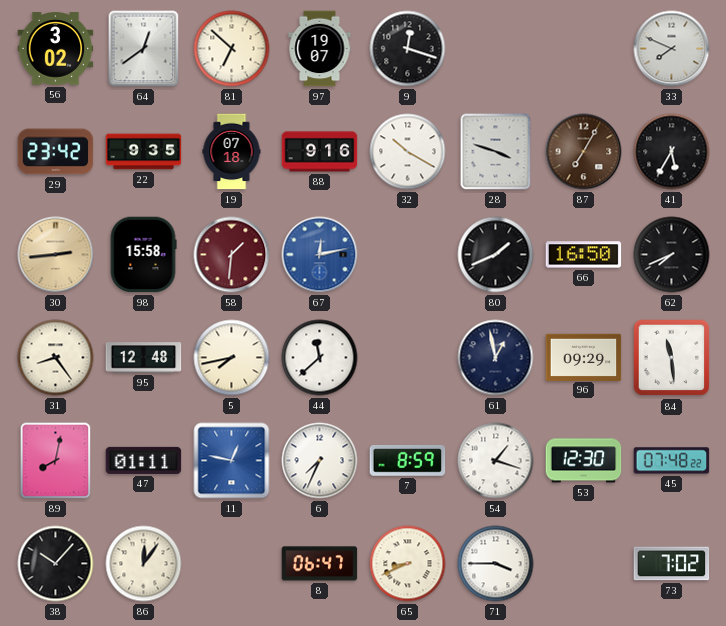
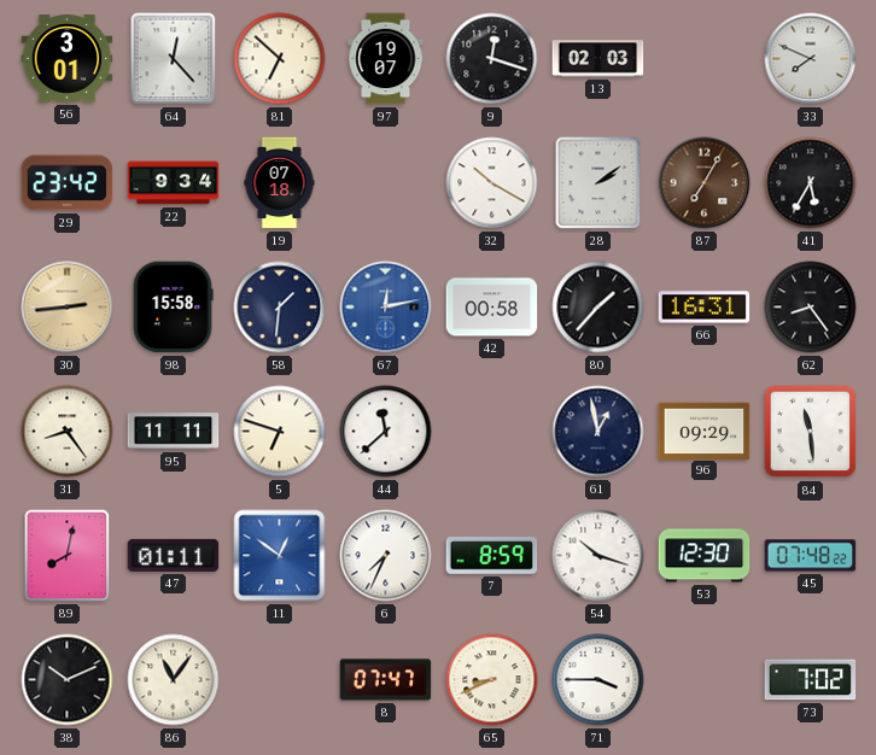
56: 3:02 -> 3:01
64: 12:39 -> 12:23
13: none -> 02:03
22: 9:35 -> 9:34
88: 9:16 -> none
28: 3:48 -> 2:09
58 dial: burgundy -> navy
42: none -> 00:58
80: 1:41 -> 1:37
66: 16:50 -> 16:31
62: 7:41 -> 8:24
95: 12:48 -> 11:11
5: 7:43 -> 6:48
11: 12:47 -> 12:51
54: 1:18 -> 10:18
38: 10:07 -> 10:11
86: 12:06 -> 11:06
8: 06:47 -> 07:47
